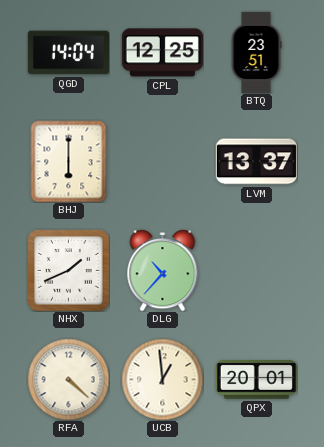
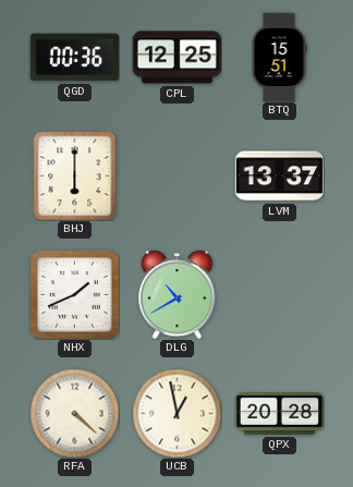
QGD: 14:04 -> 00:36
BTQ: 23:51 -> 15:51
DLG: 10:37 -> 10:40
UCB: 12:59 -> 12:58
QPX: 20:01 -> 20:28
